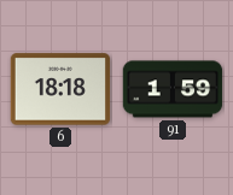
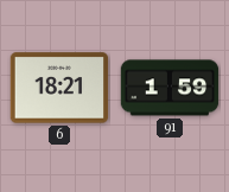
6: 18:18 -> 18:21
